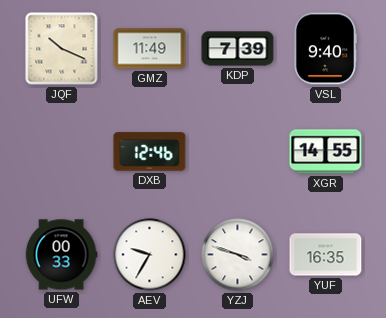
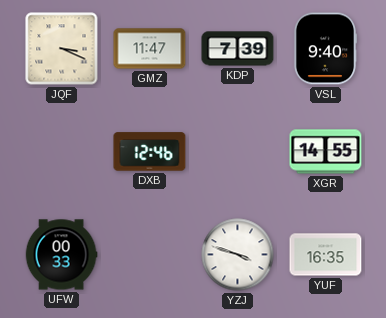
JQF: 10:19 -> 3:19
GMZ: 11:49 -> 11:47
AEV: 9:35 -> none
